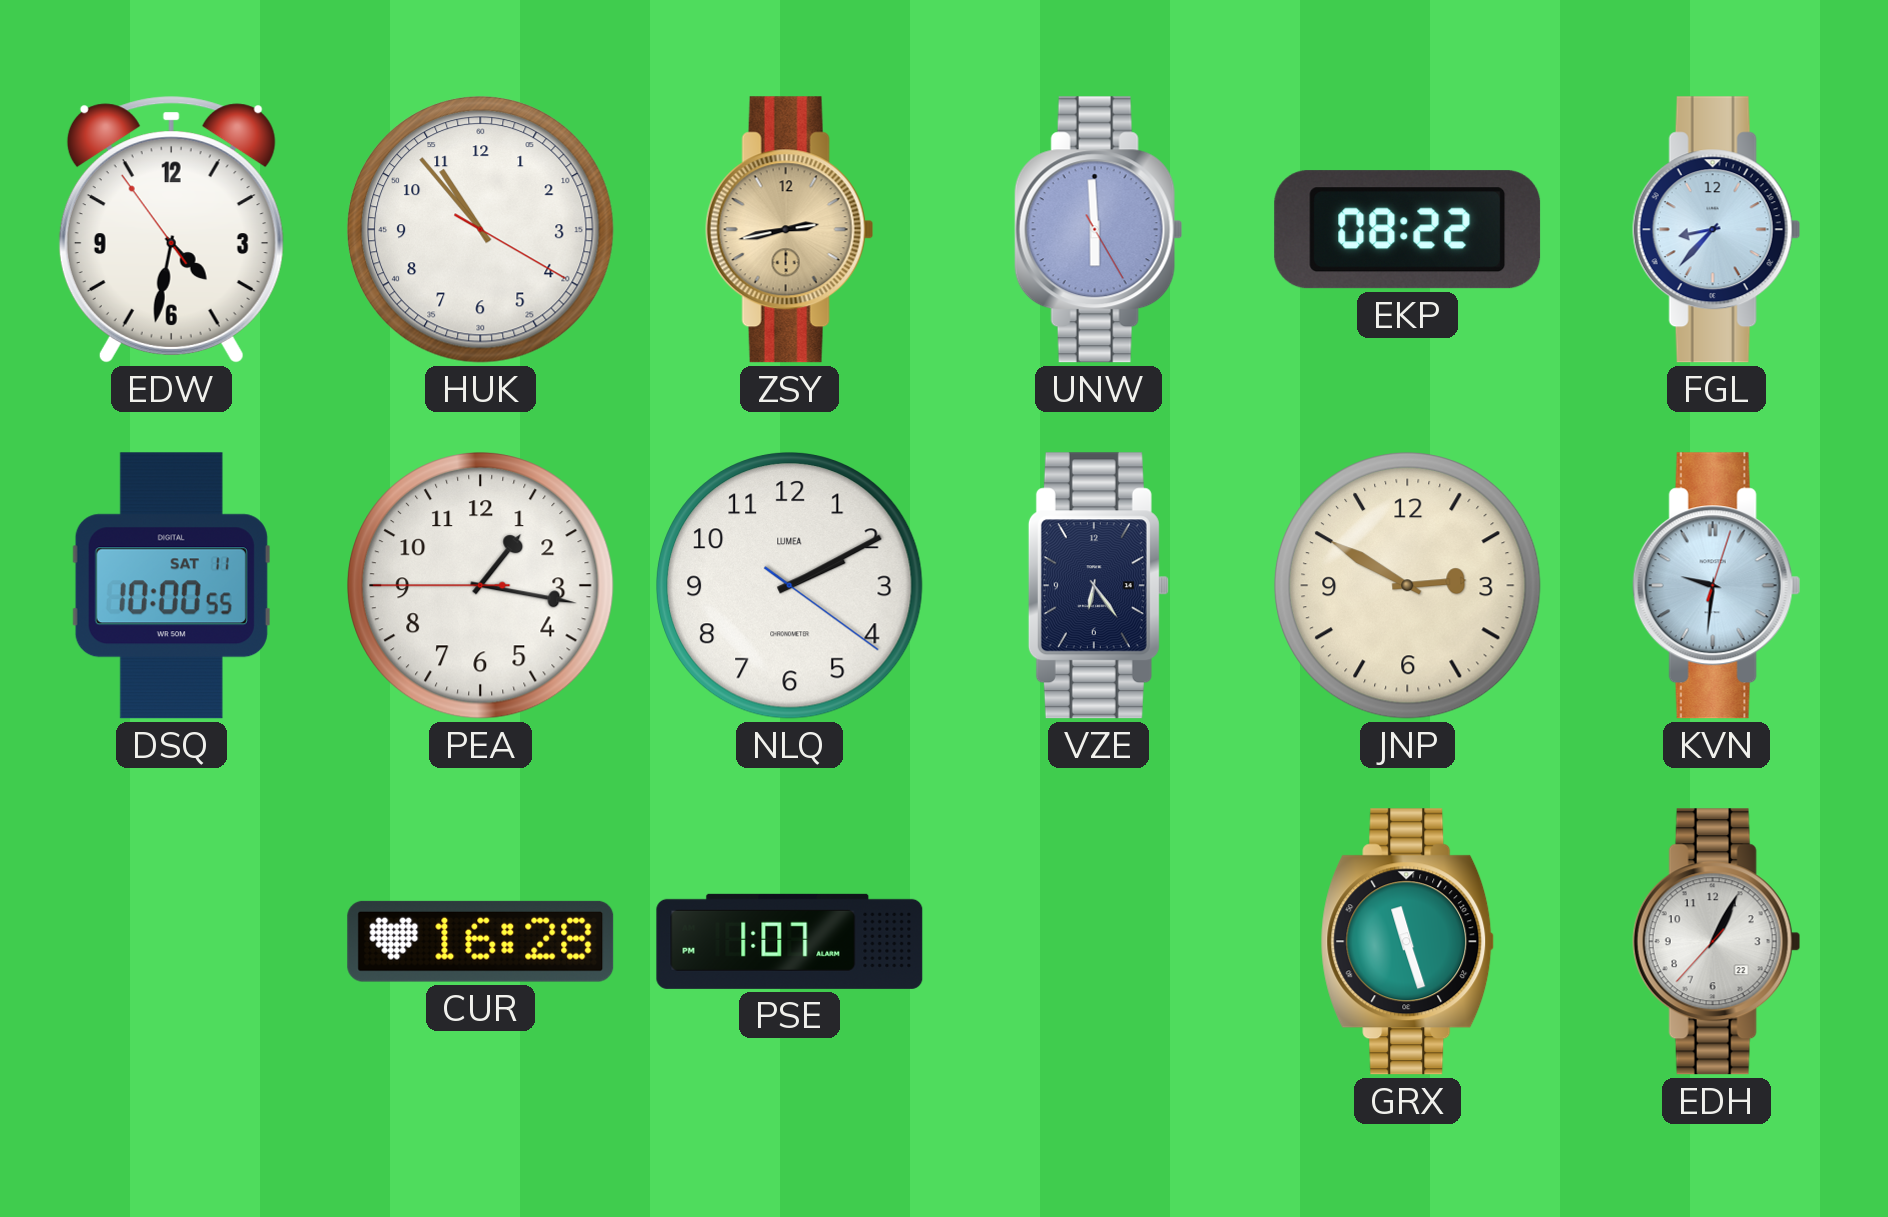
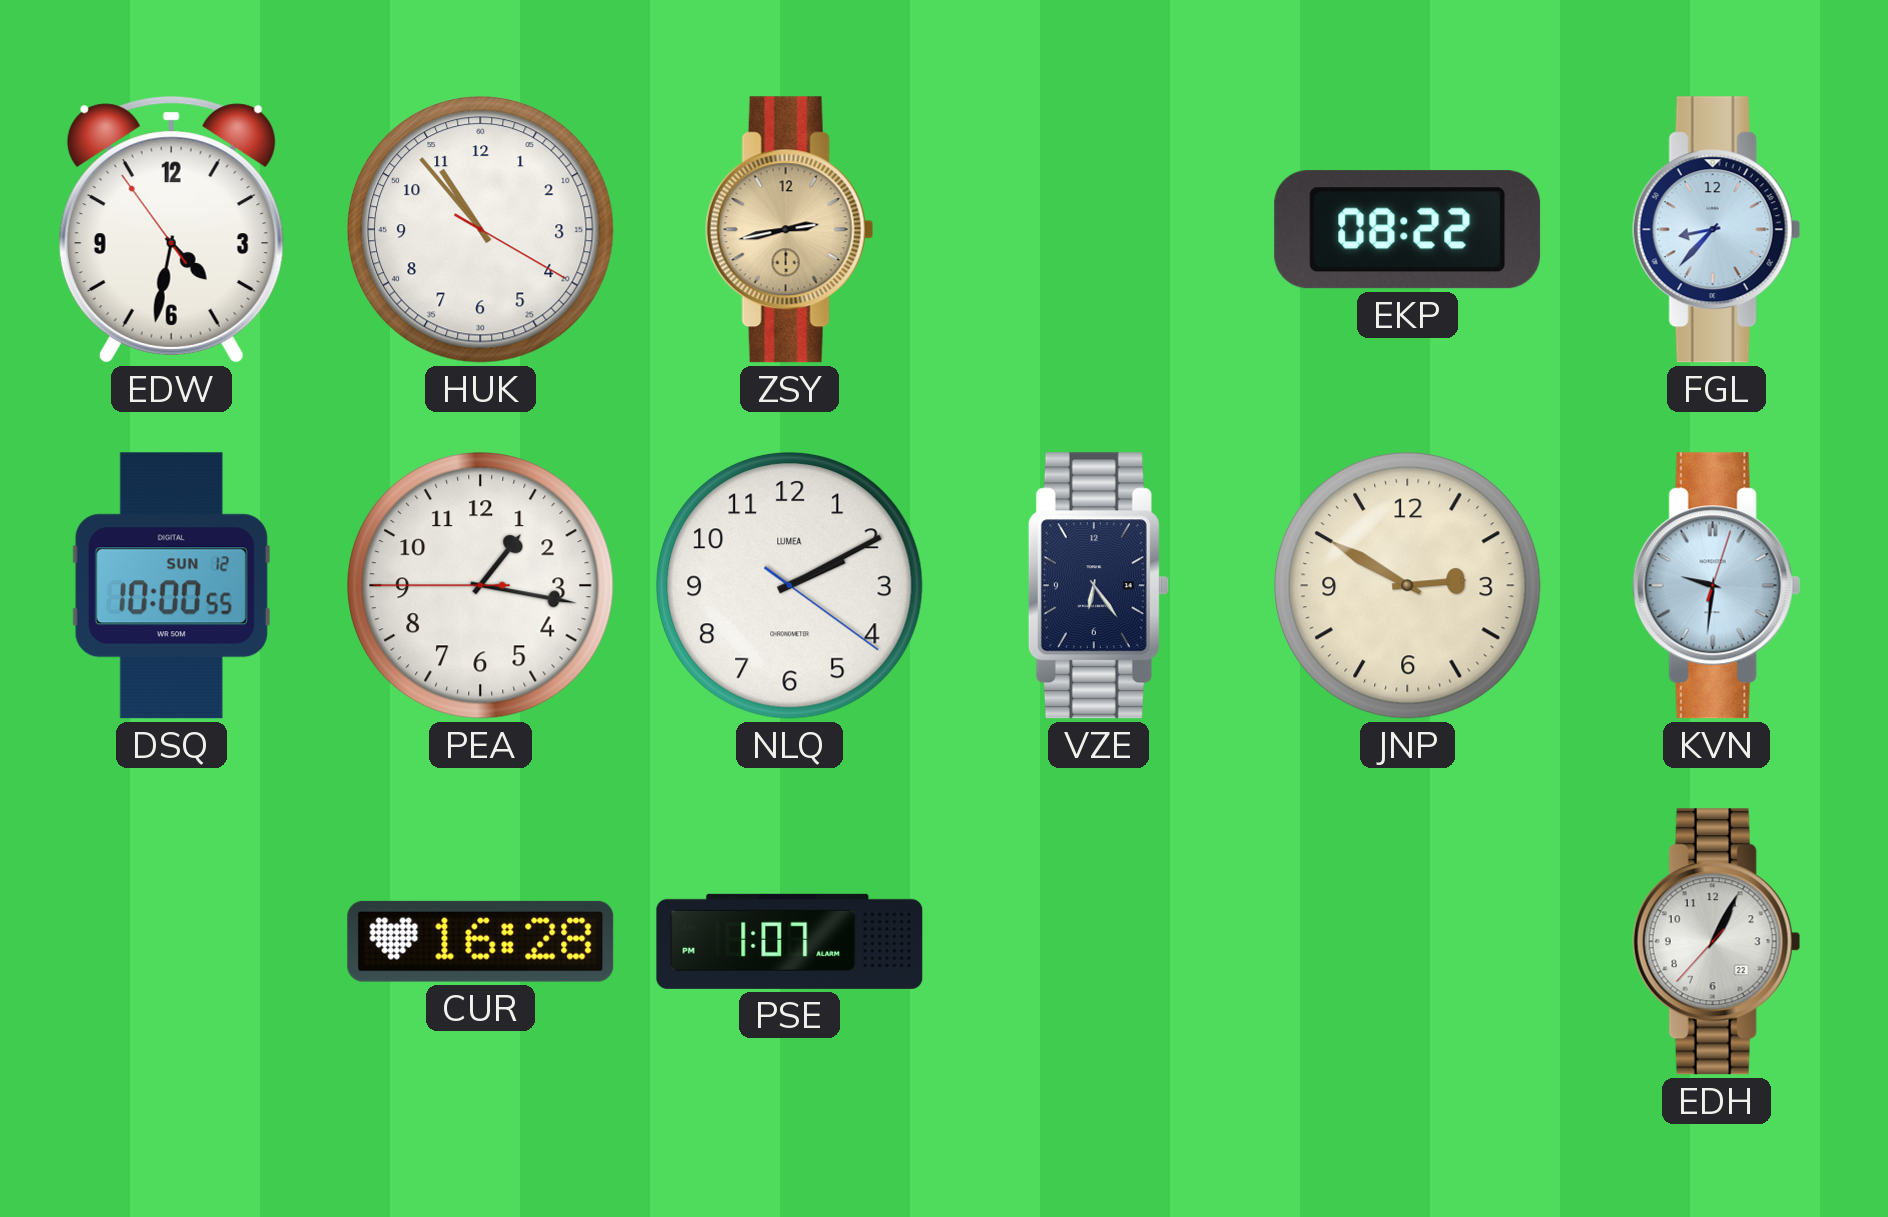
UNW: 5:59 -> none
DSQ date: SAT 11 -> SUN 12
GRX: 11:27 -> none
